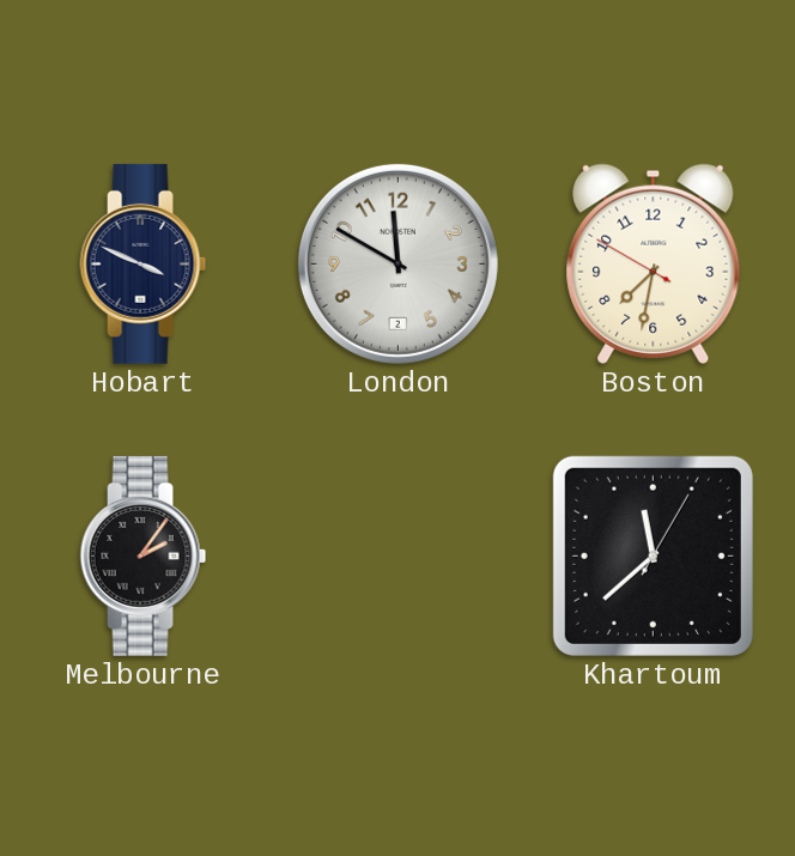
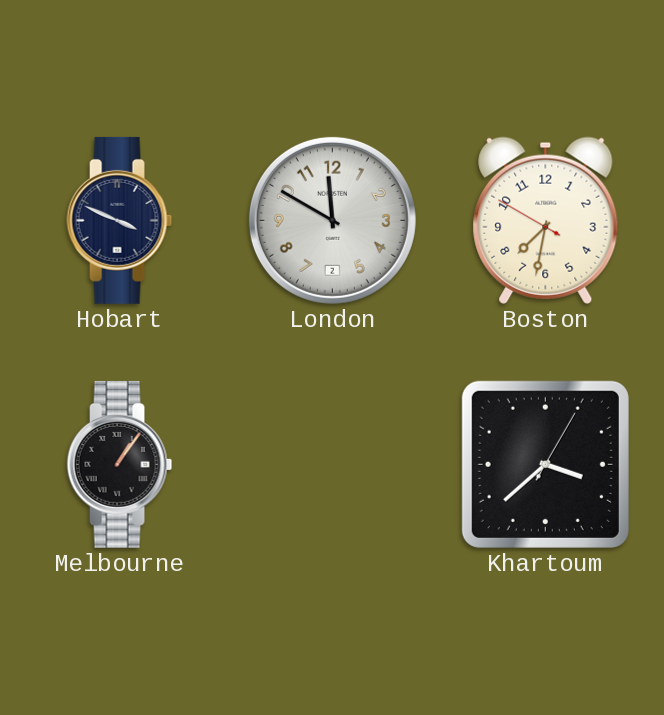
Melbourne: 2:06 -> 1:06
Khartoum: 11:38 -> 3:38
